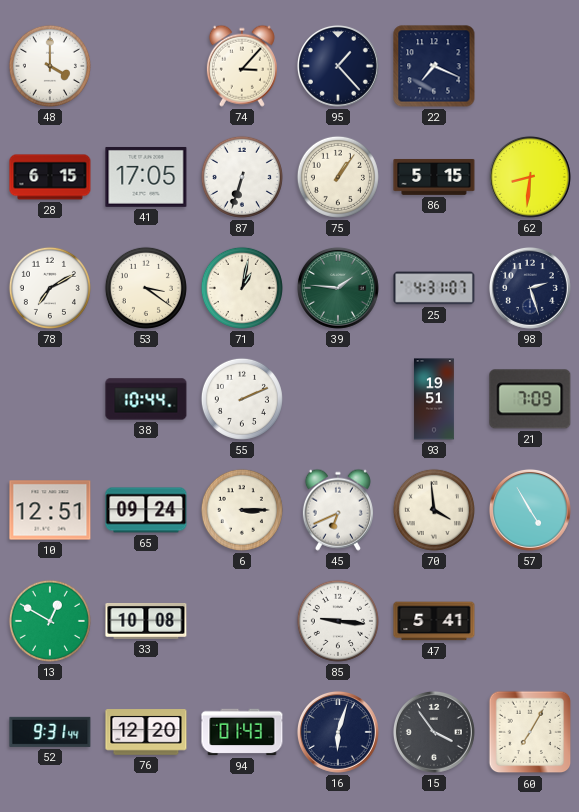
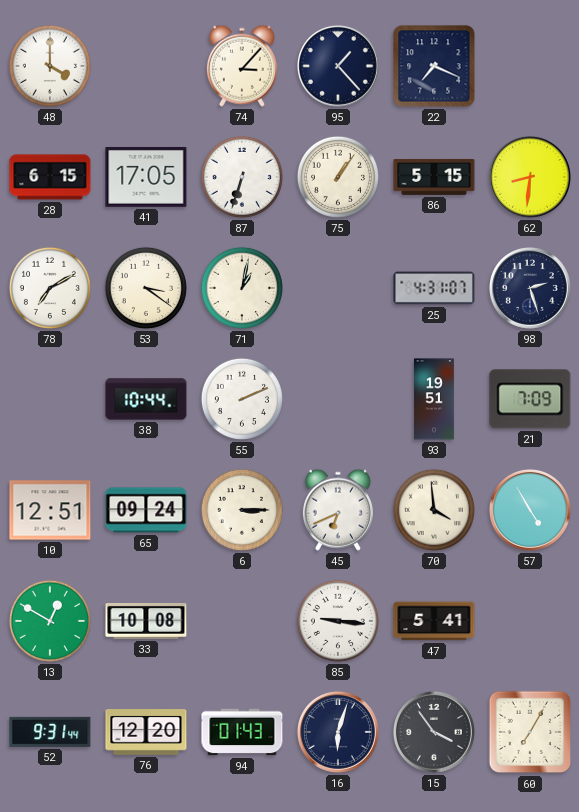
39: 1:46 -> none
